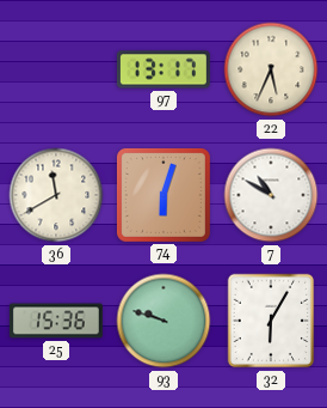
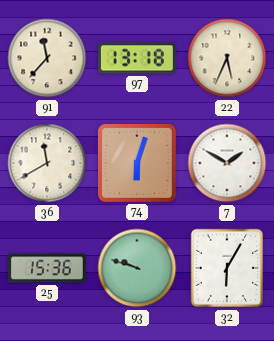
91: none -> 11:37
97: 13:17 -> 13:18
7: 10:50 -> 1:50
